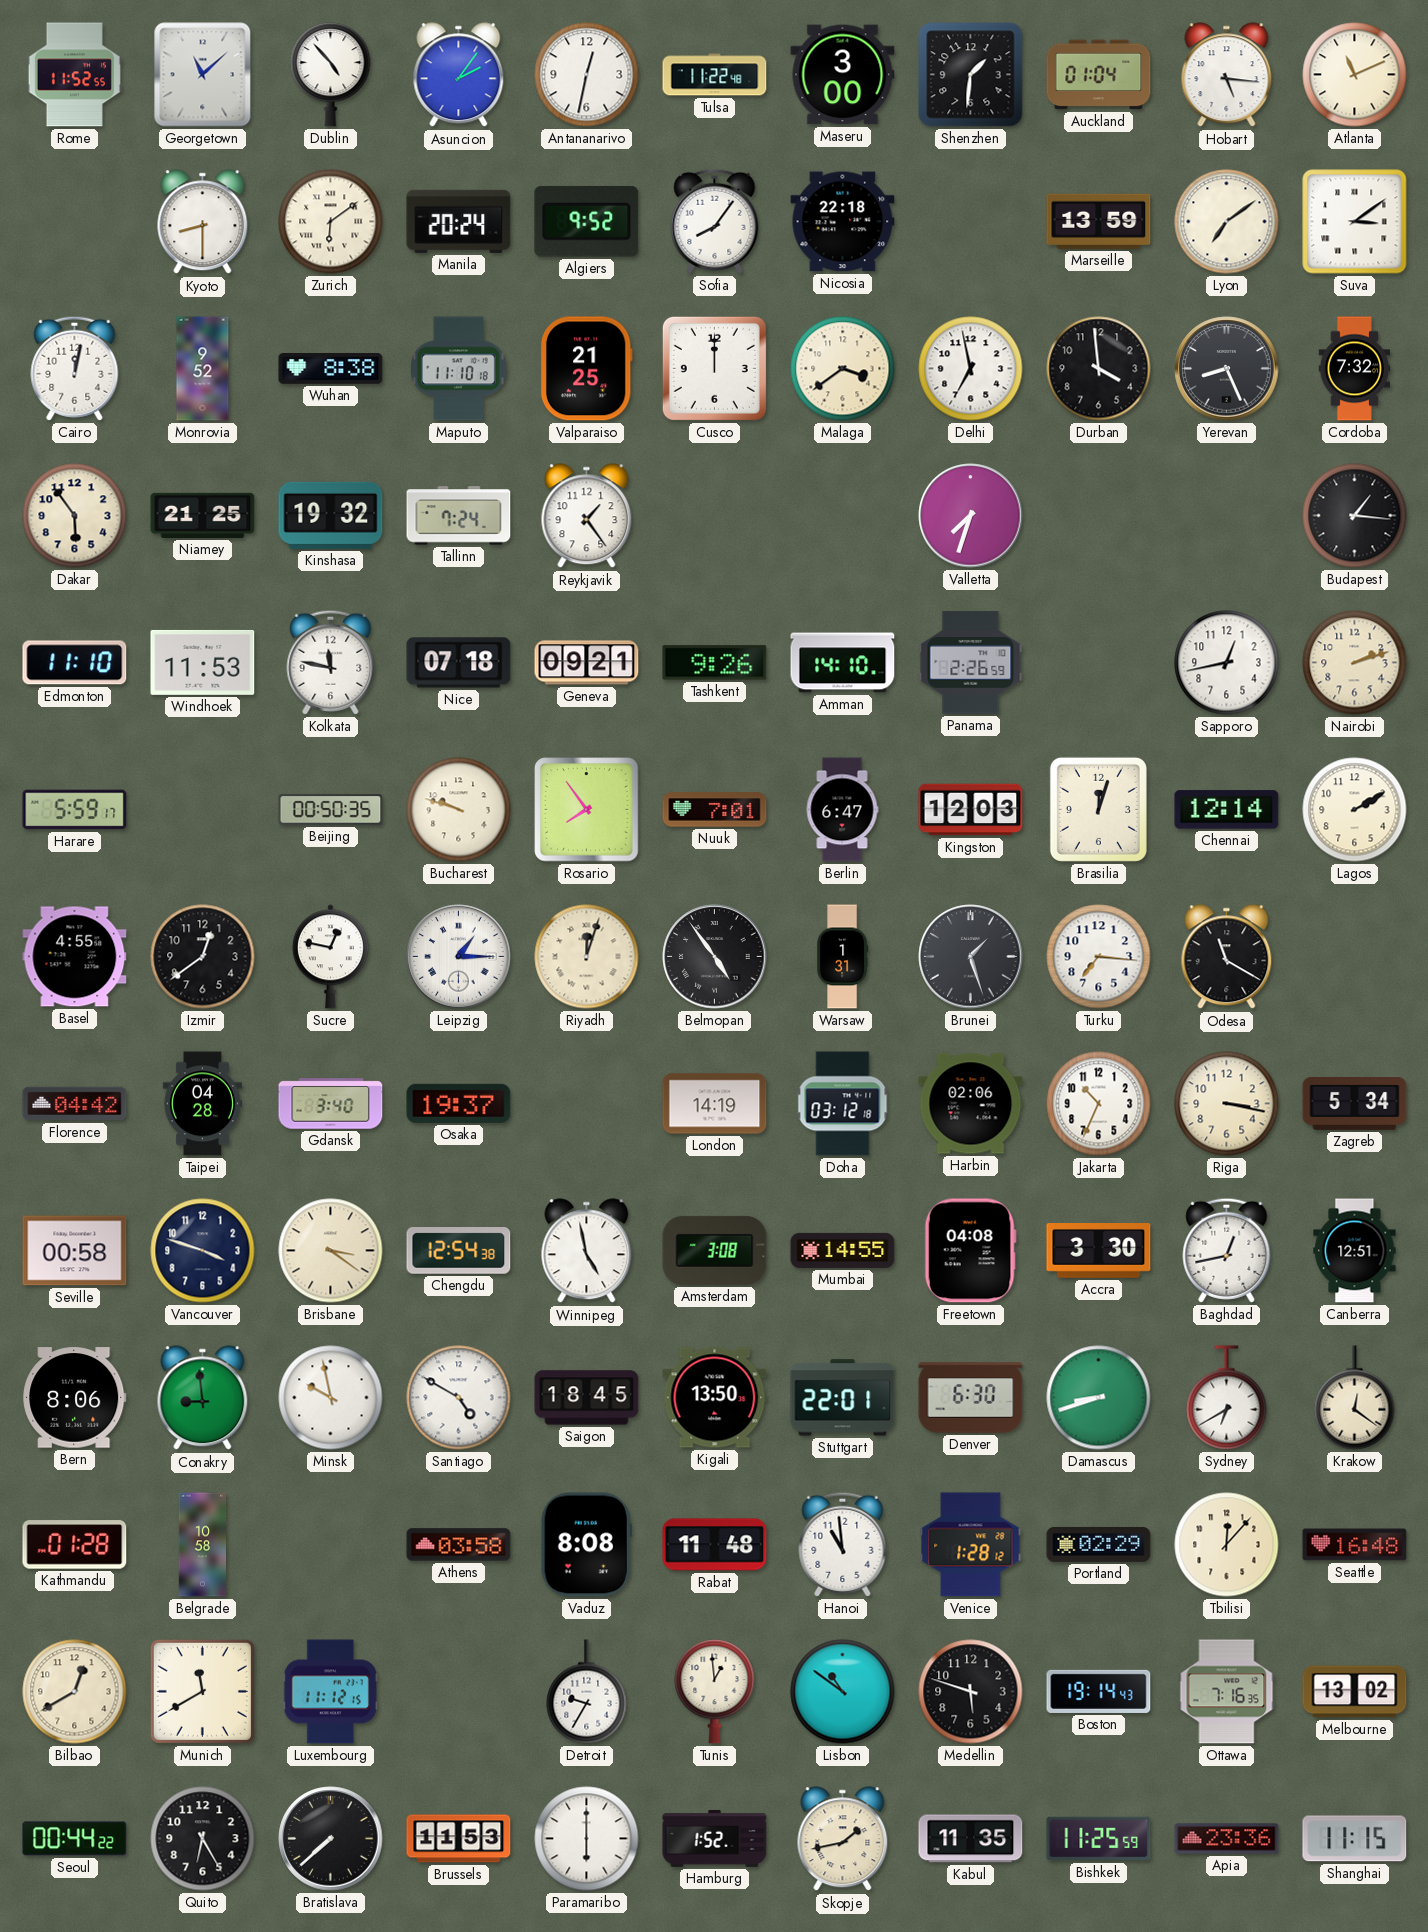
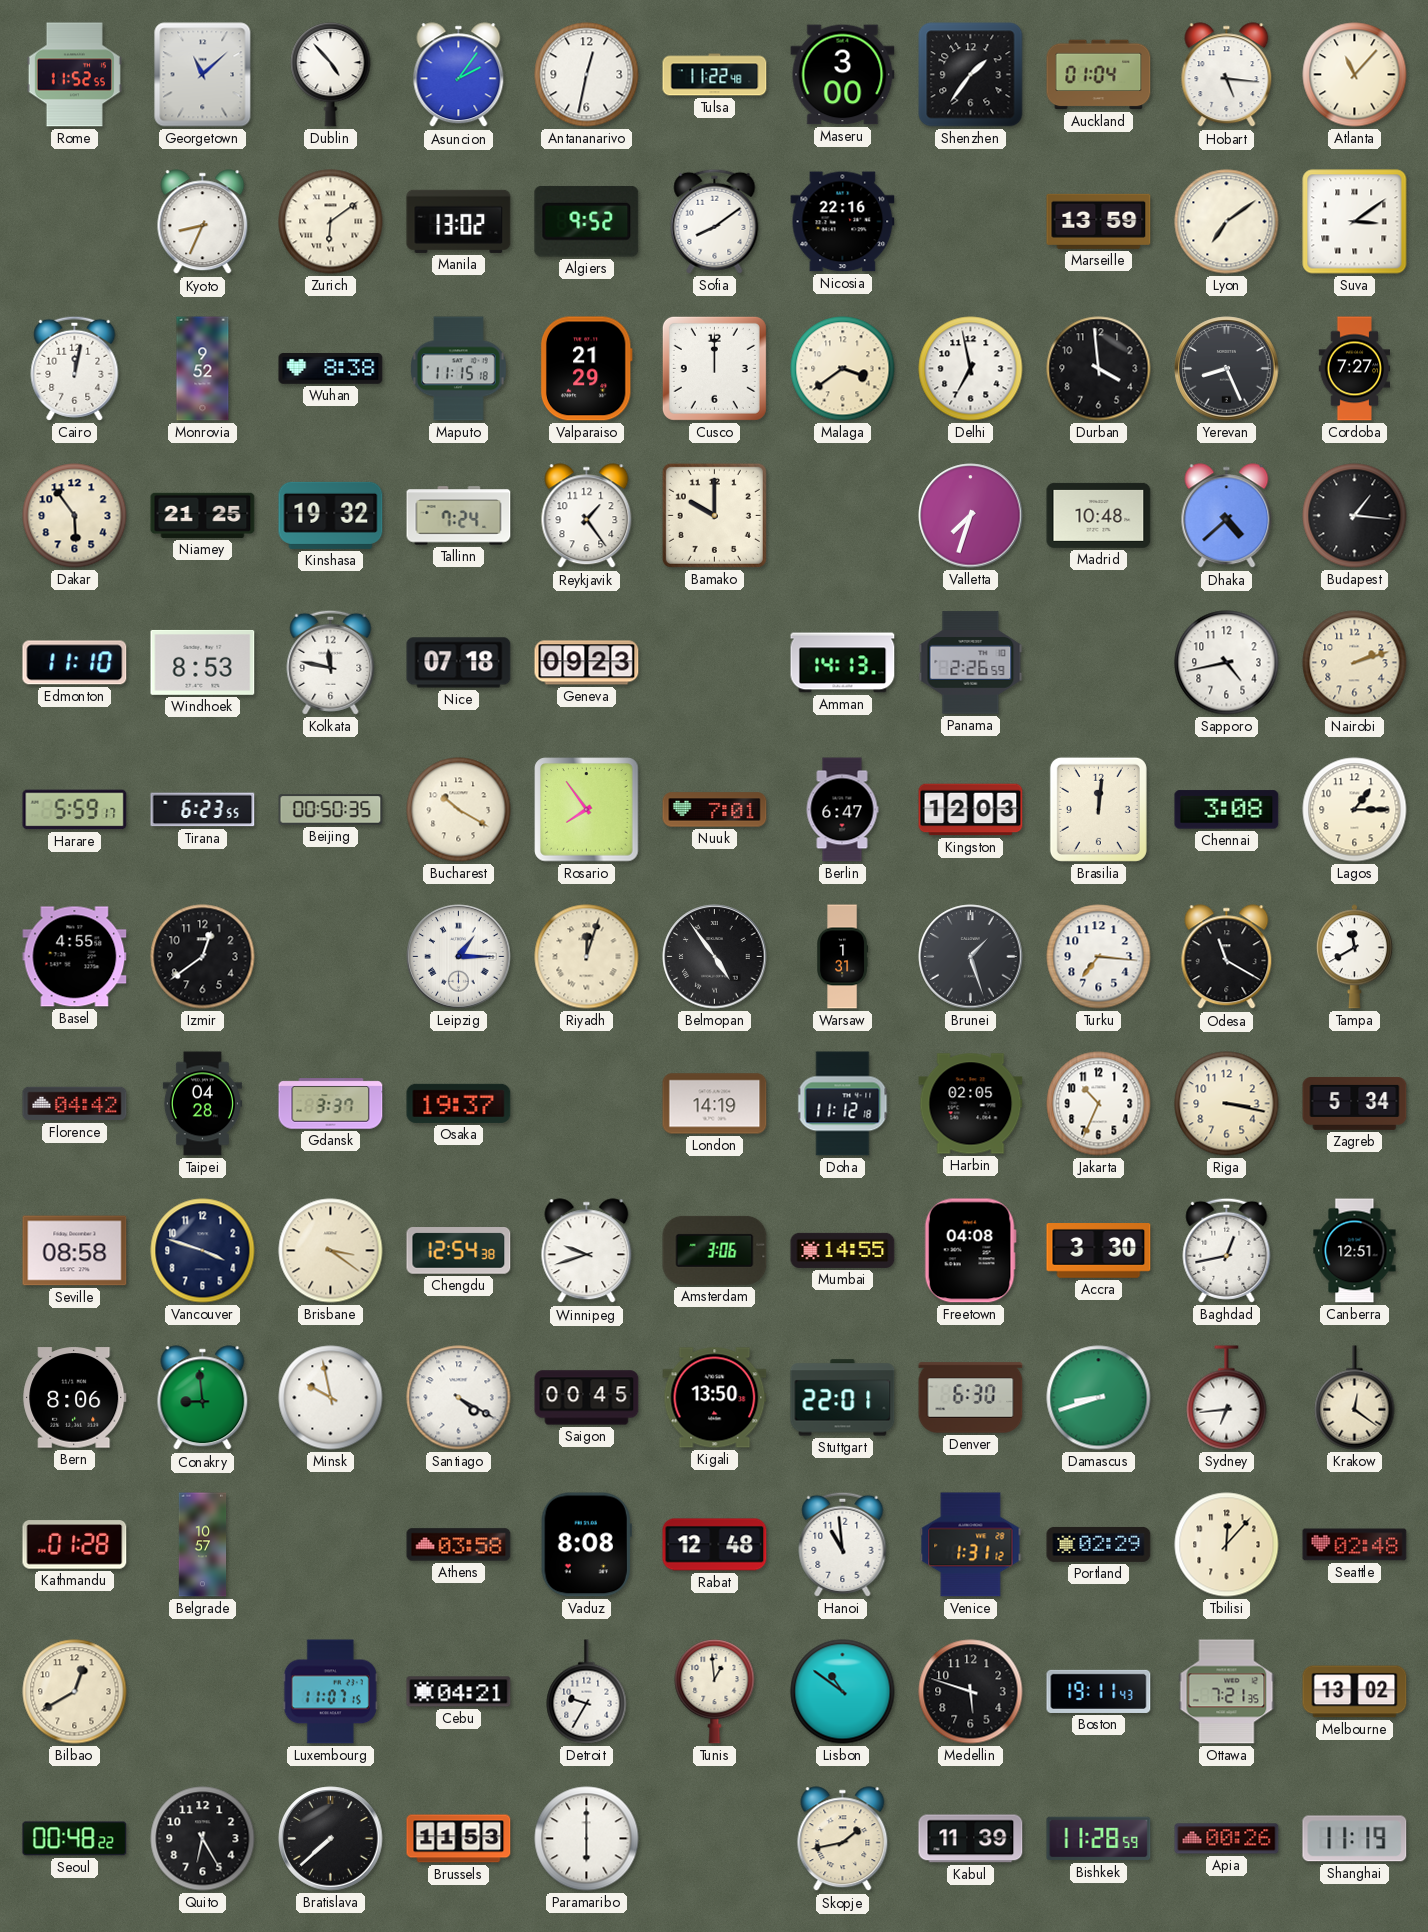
Shenzhen: 1:31 -> 1:36
Atlanta: 11:11 -> 11:07
Kyoto: 8:30 -> 8:34
Manila: 20:24 -> 13:02
Sofia: 8:06 -> 8:09
Nicosia: 22:18 -> 22:16
Maputo: 11:10 -> 11:15
Valparaiso: 21:25 -> 21:29
Cordoba: 7:32 -> 7:27
Bamako: none -> 10:00
Madrid: none -> 10:48
Dhaka: none -> 4:38
Windhoek: 11:53 -> 8:53
Geneva: 09:21 -> 09:23
Tashkent: 9:26 -> none
Amman: 14:10 -> 14:13
Sapporo: 12:43 -> 4:43
Tirana: none -> 6:23
Bucharest: 9:48 -> 10:20
Brasilia: 12:03 -> 12:01
Chennai: 12:14 -> 3:08
Lagos: 2:10 -> 1:15
Sucre: 12:47 -> none
Tampa: none -> 11:40
Gdansk: 3:40 -> 3:37
Doha: 03:12 -> 11:12
Harbin: 02:06 -> 02:05
Seville: 00:58 -> 08:58
Winnipeg: 4:58 -> 9:42
Amsterdam: 3:08 -> 3:06
Santiago: 4:50 -> 4:20
Saigon: 18:45 -> 00:45
Sydney: 6:40 -> 6:44
Belgrade: 10:58 -> 10:57
Rabat: 11:48 -> 12:48
Venice: 1:28 -> 1:31
Seattle: 16:48 -> 02:48
Munich: 11:40 -> none
Luxembourg: 11:12 -> 11:07
Cebu: none -> 04:21
Boston: 19:14 -> 19:11
Ottawa: 7:16 -> 7:21
Seoul: 00:44 -> 00:48
Hamburg: 1:52 -> none
Kabul: 11:35 -> 11:39
Bishkek: 11:25 -> 11:28
Apia: 23:36 -> 00:26
Shanghai: 11:15 -> 11:19
